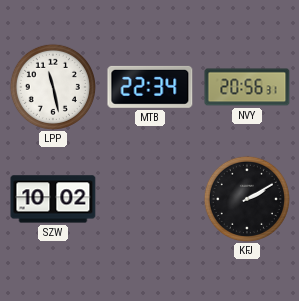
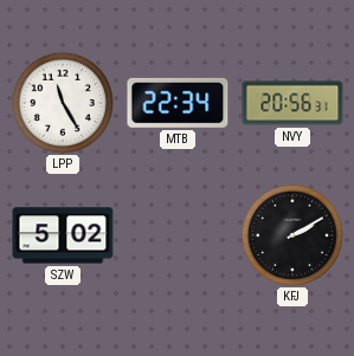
LPP: 11:28 -> 11:25
SZW: 10:02 -> 5:02
